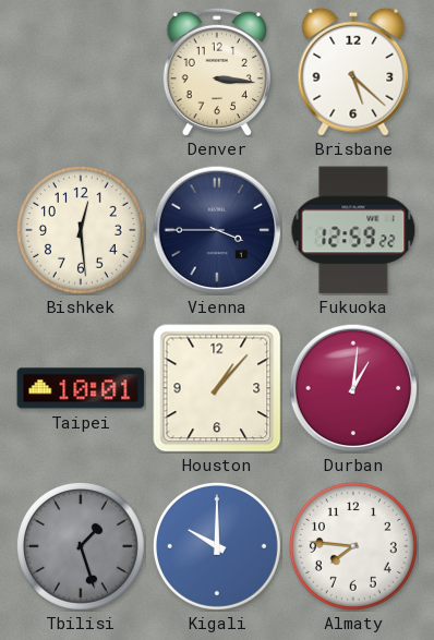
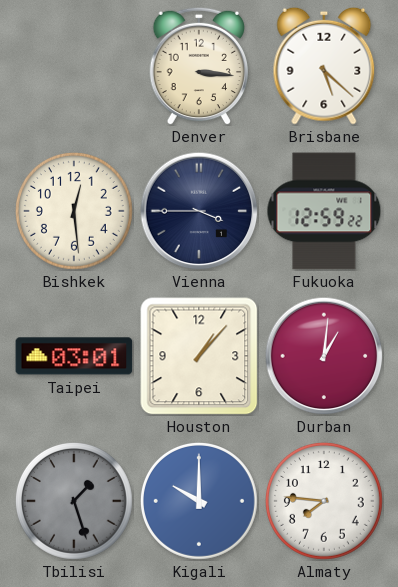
Taipei: 10:01 -> 03:01
